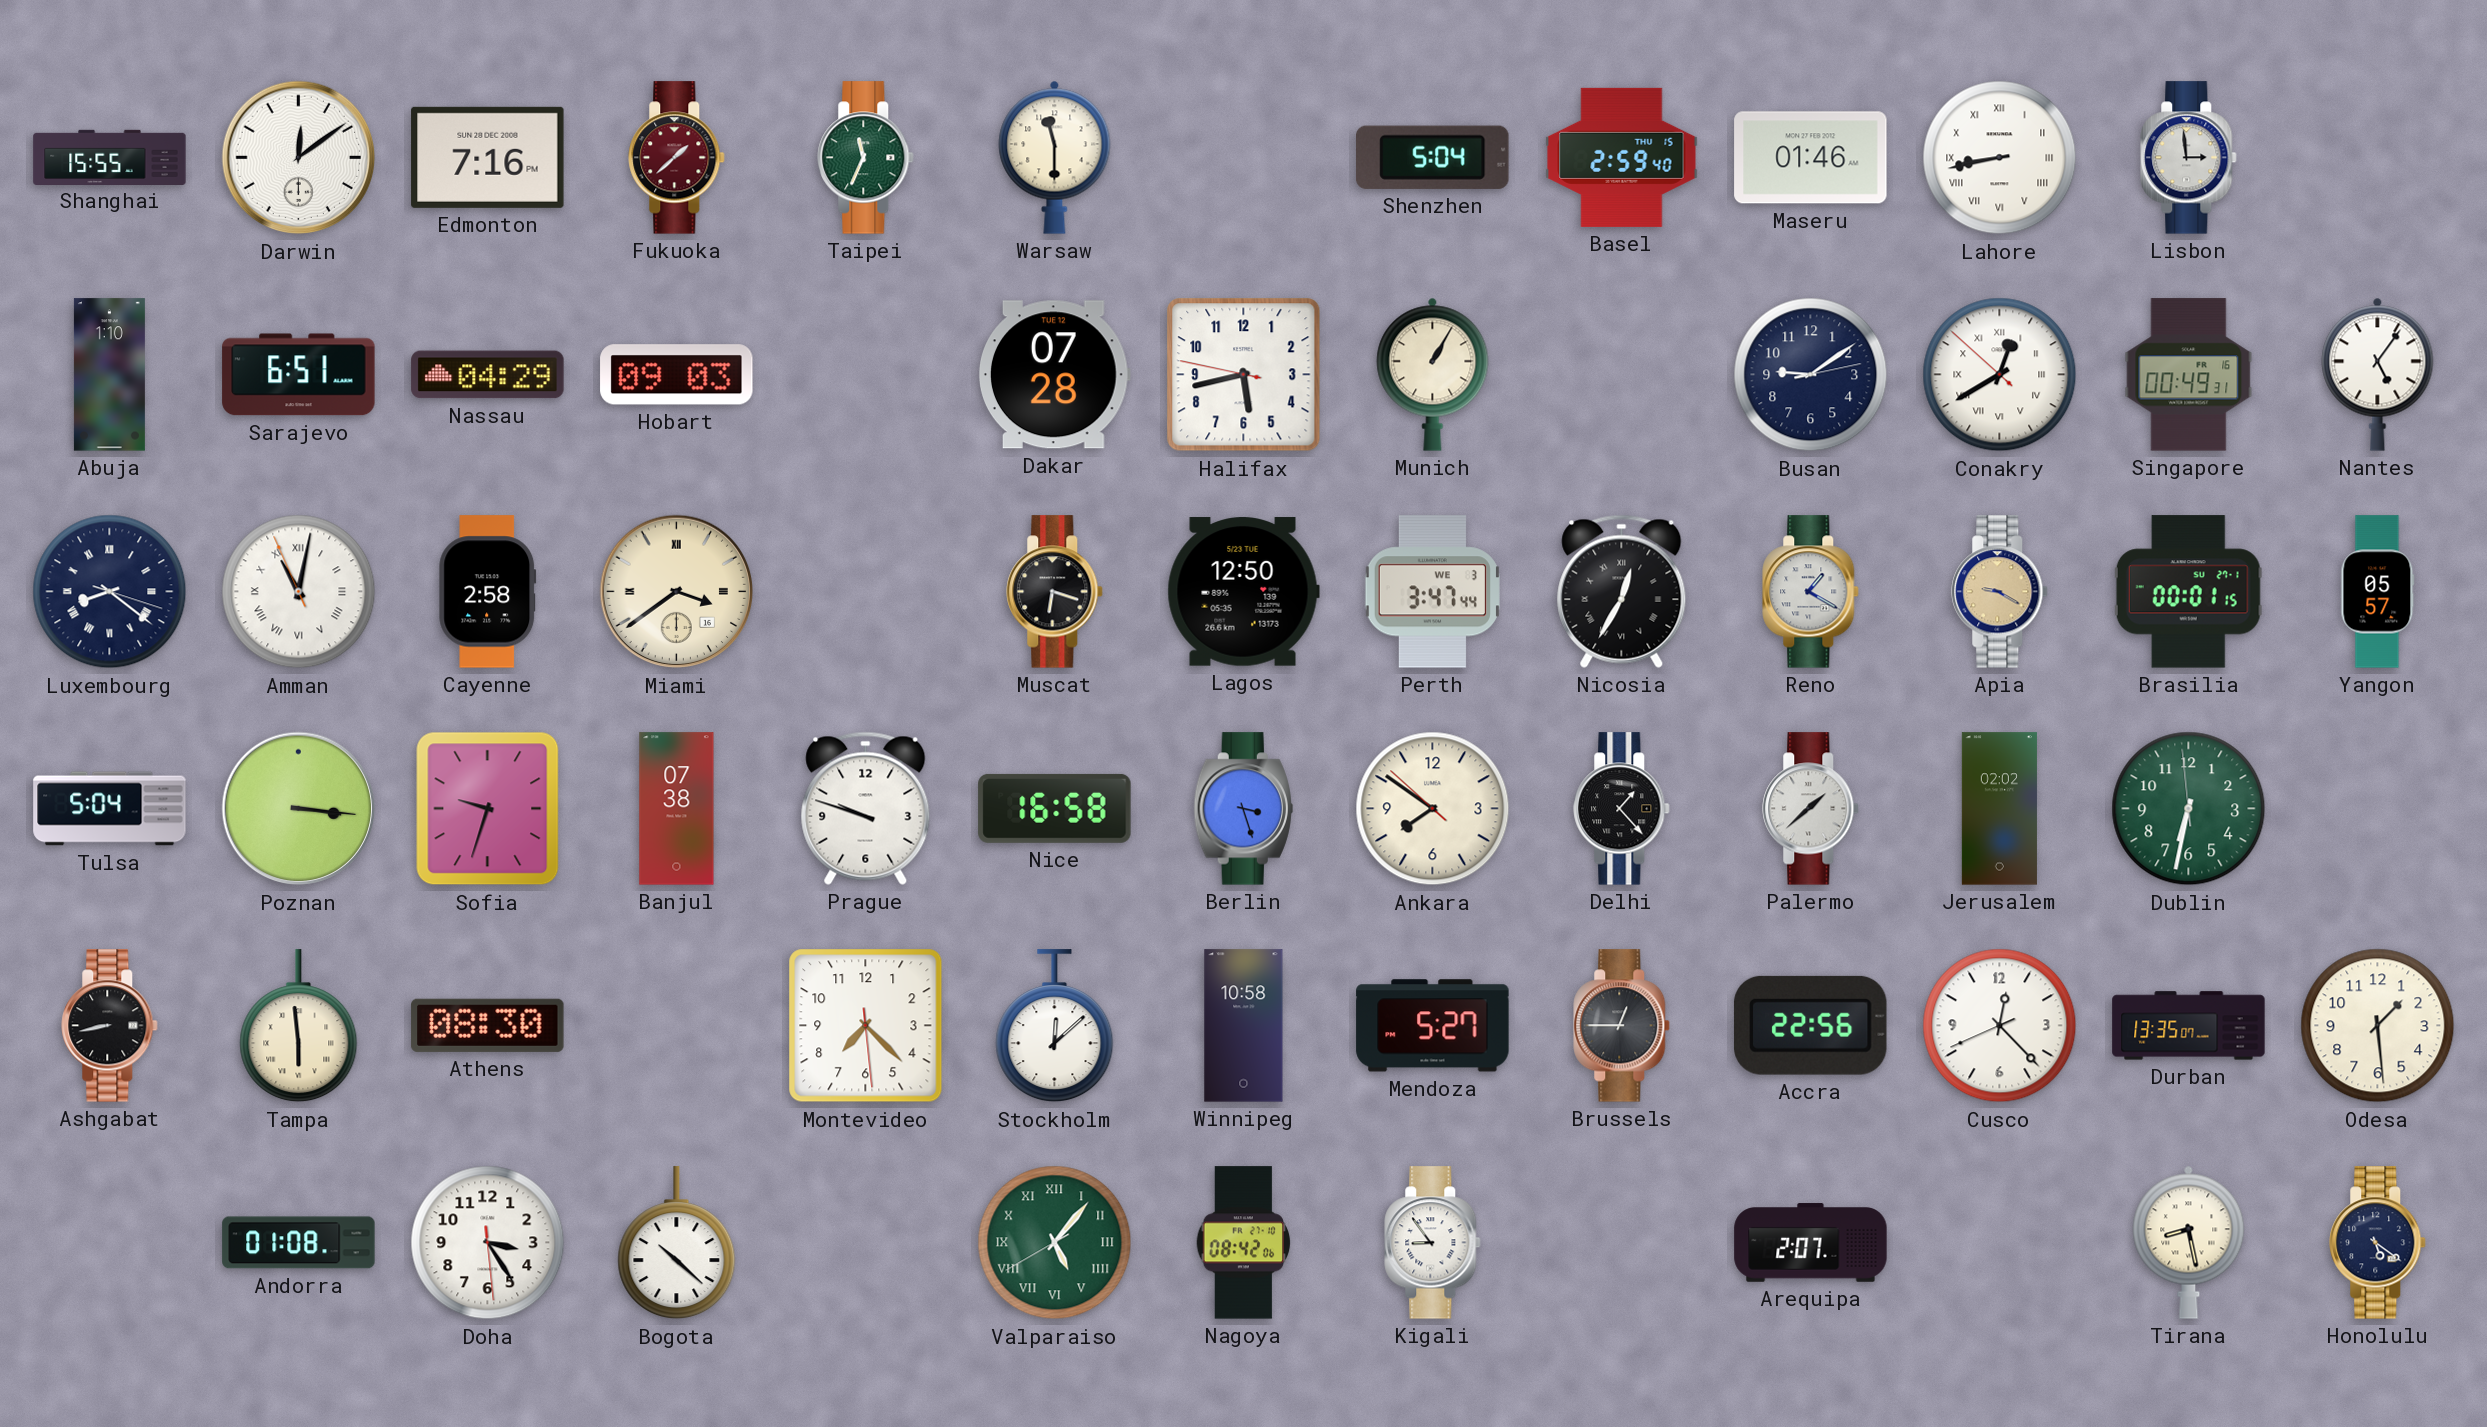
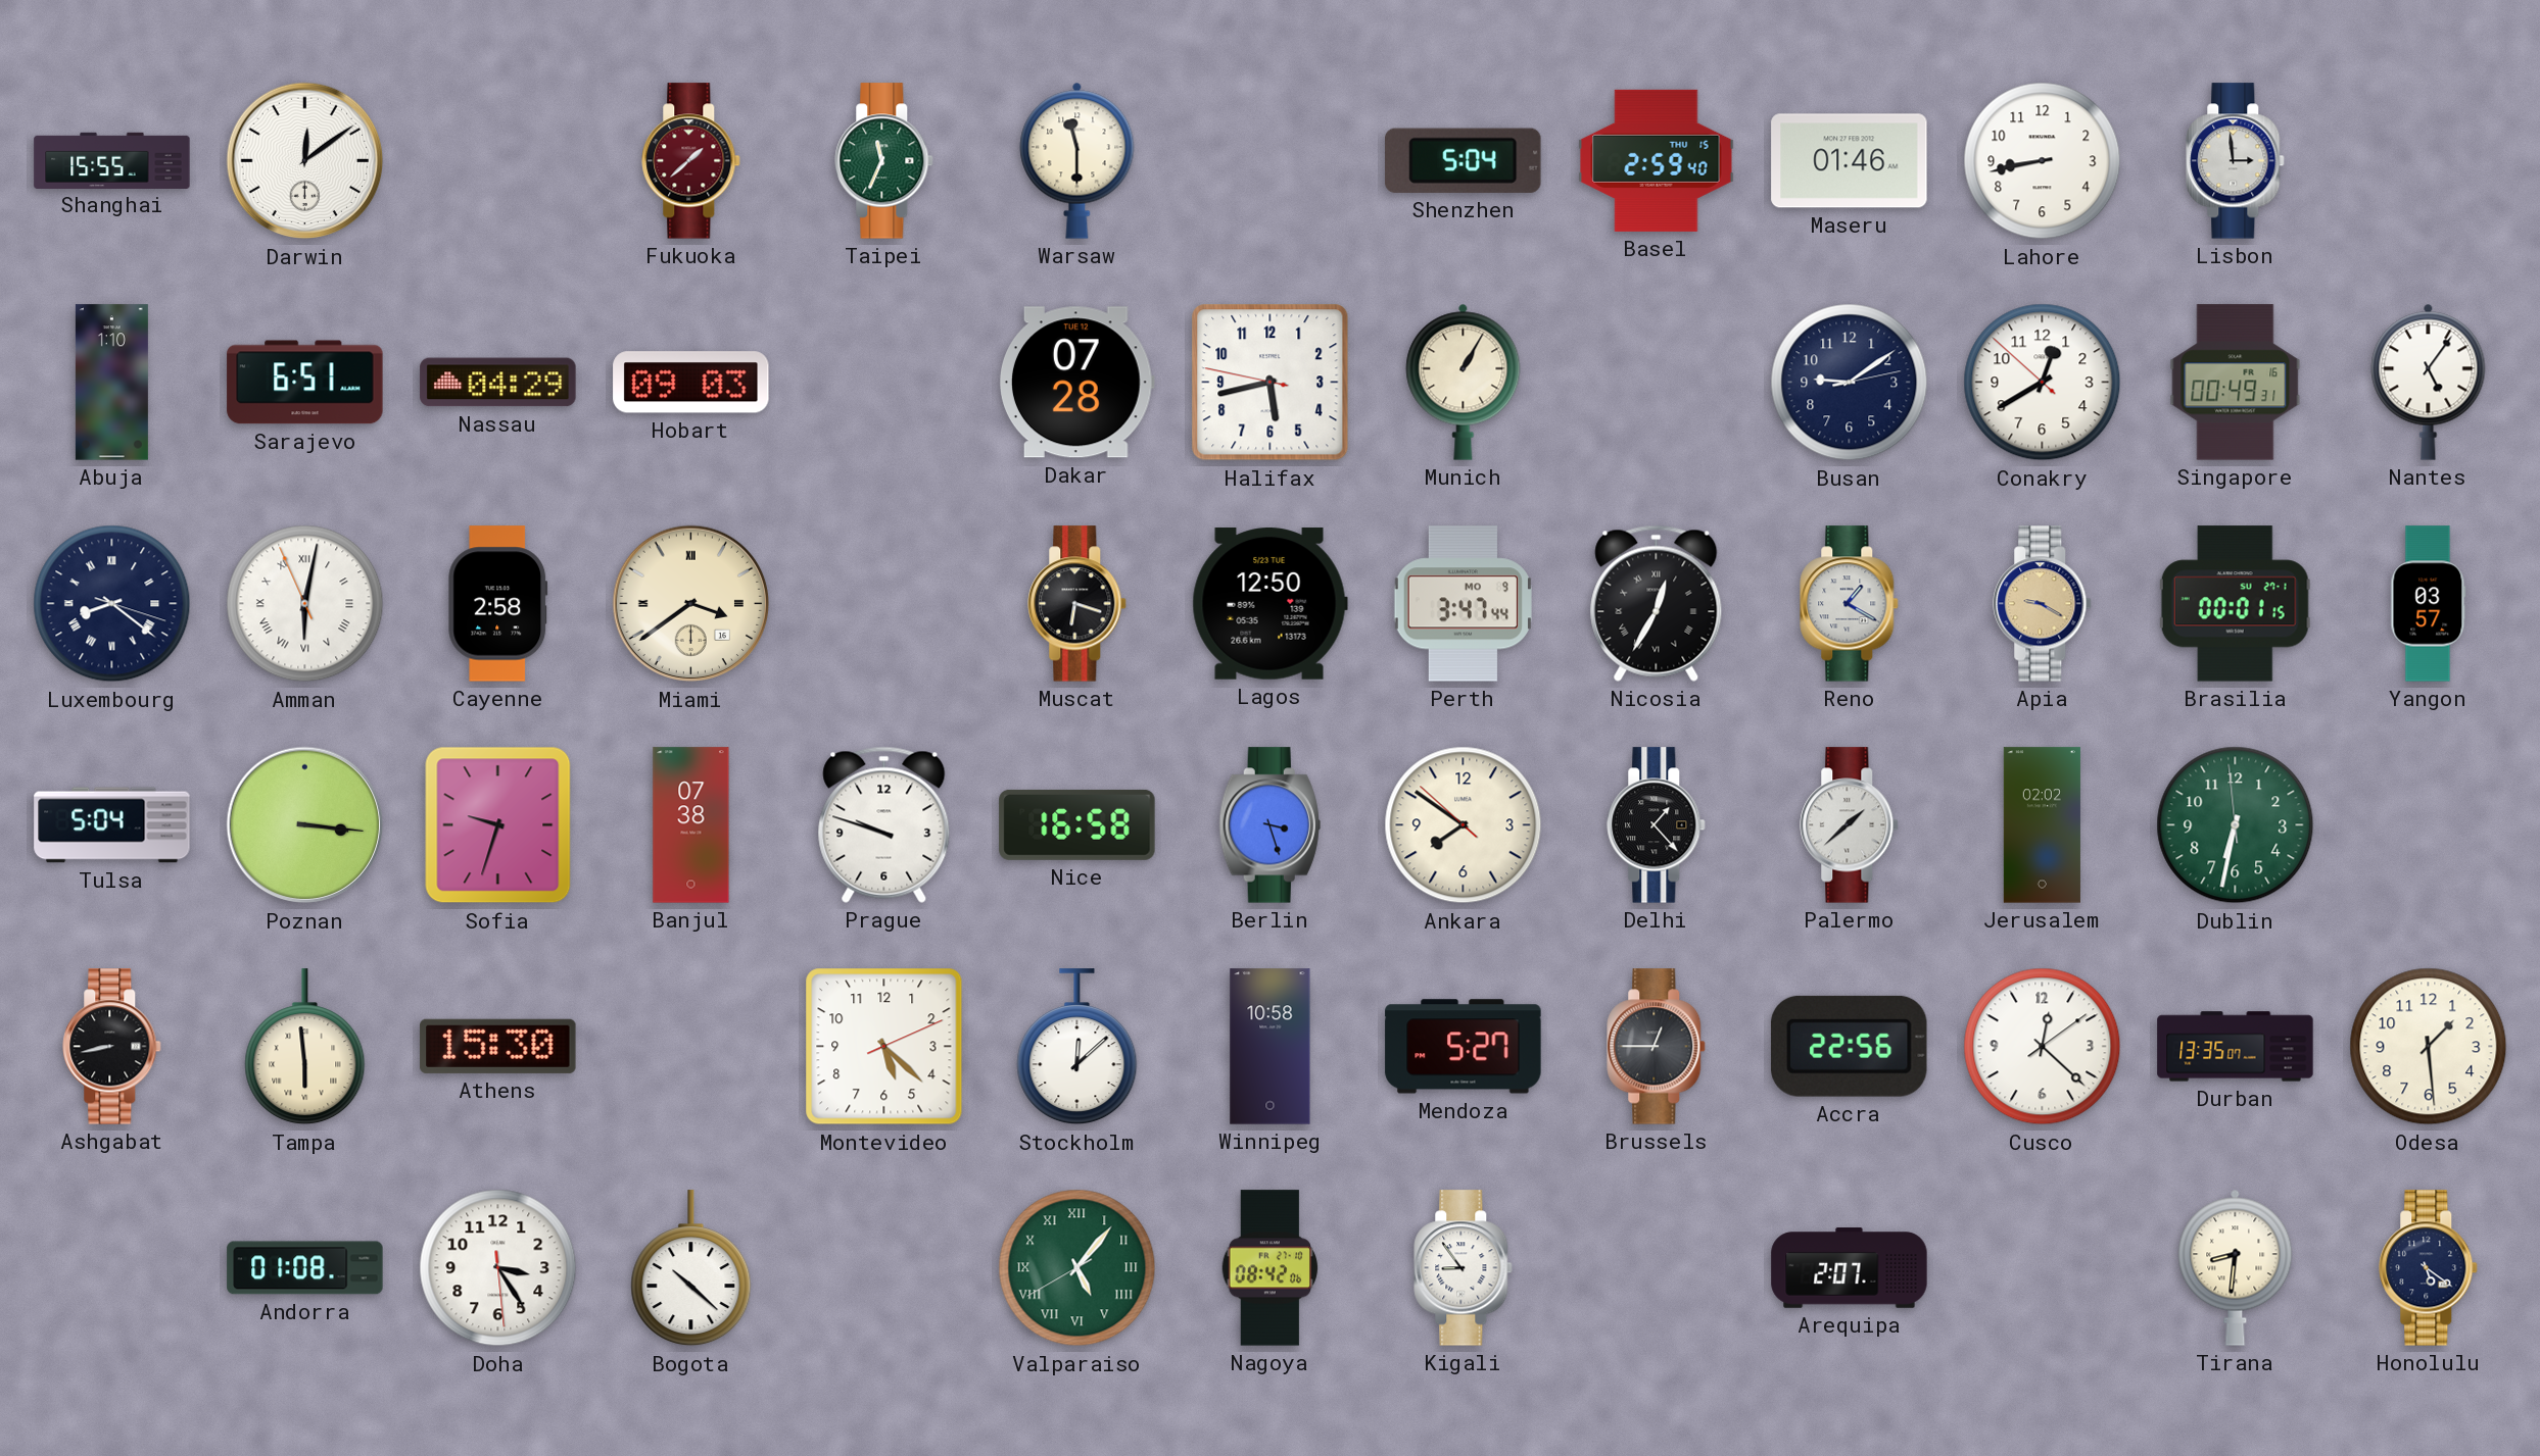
Edmonton: 7:16 -> none
Lahore numerals: Roman -> Arabic
Conakry numerals: Roman -> Arabic
Amman: 11:01 -> 6:01
Perth date: WE 3 -> MO 9
Yangon: 05:57 -> 03:57
Athens: 08:30 -> 15:30
Montevideo: 7:22 -> 5:22
Cusco: 12:22:41 -> 12:22:09
Tirana: 8:28 -> 8:31
